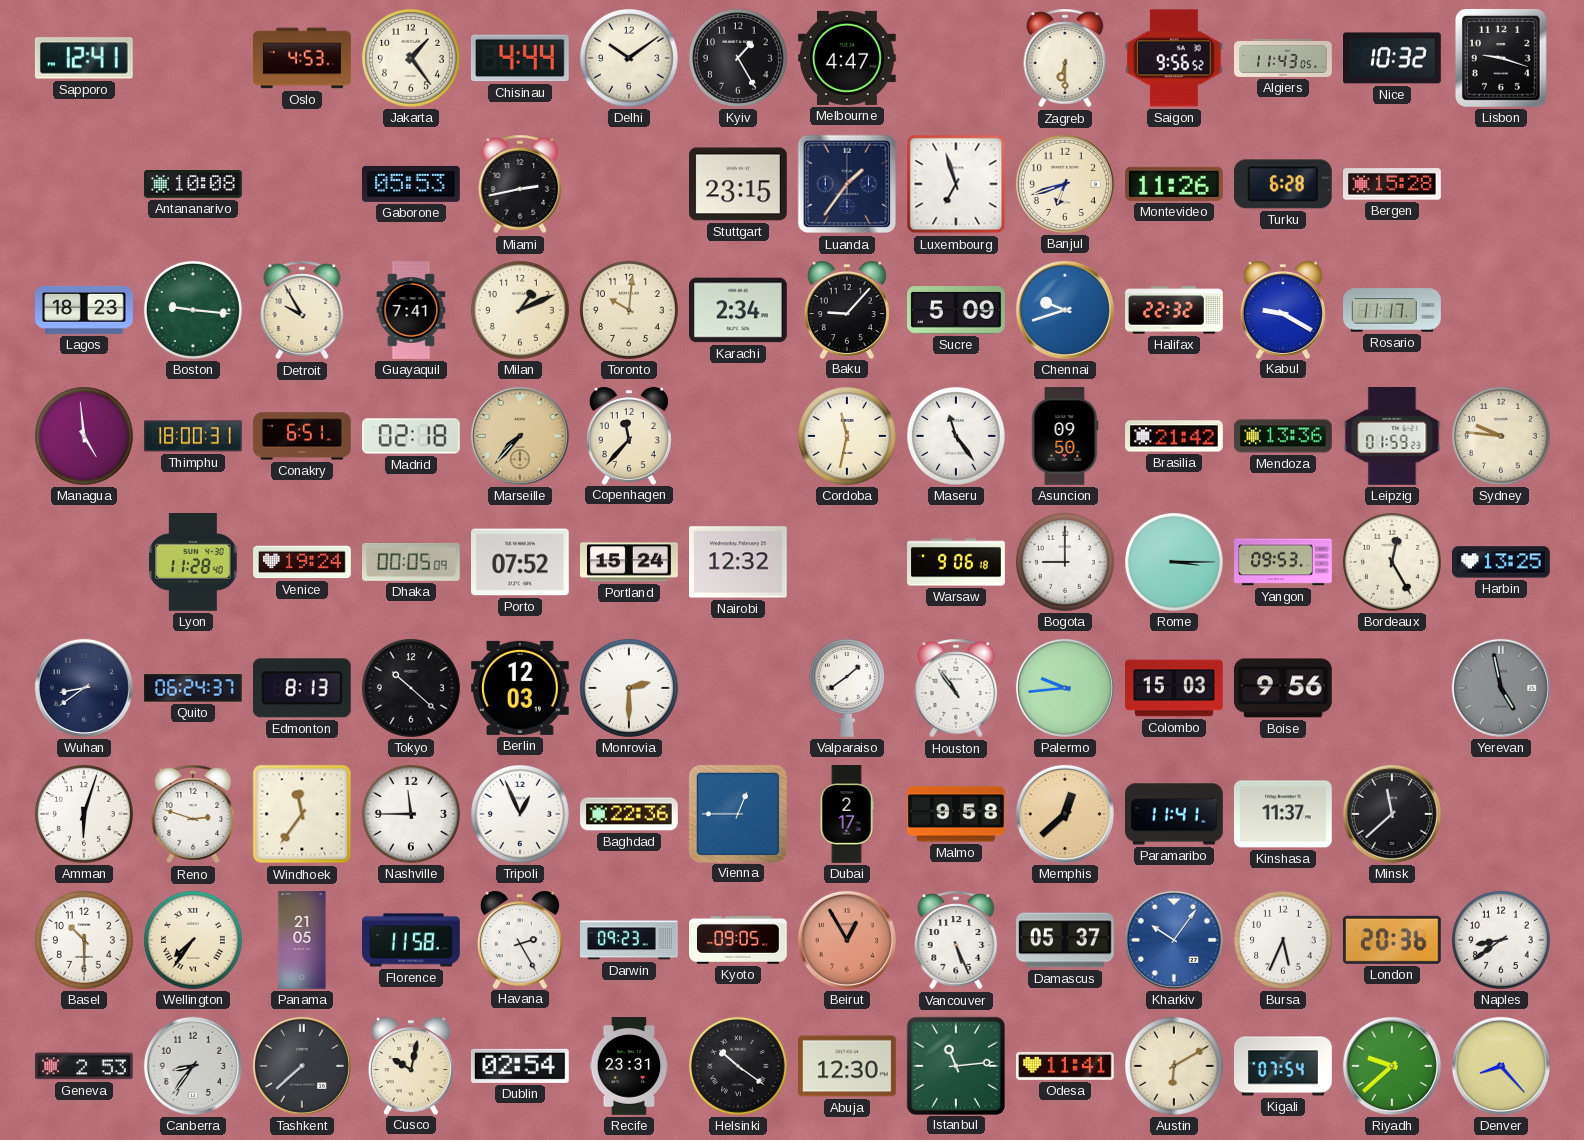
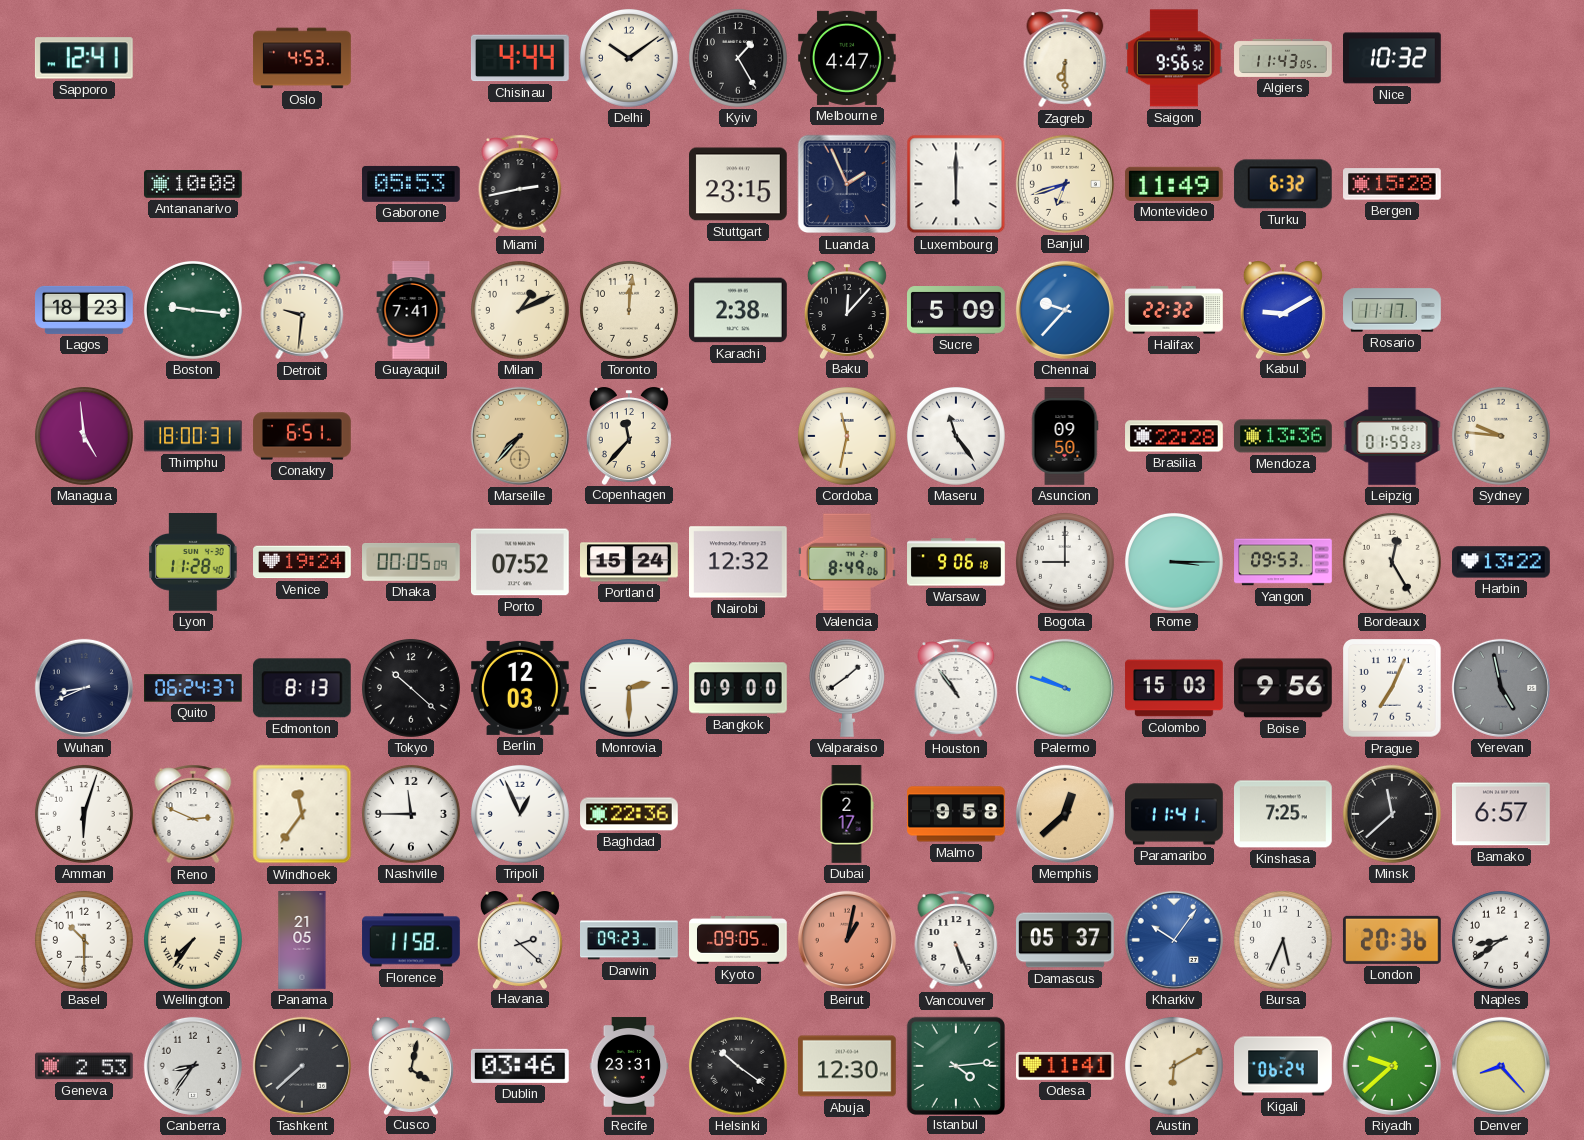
Jakarta: 1:24 -> none
Lisbon: 9:18 -> none
Luanda: 1:36 -> 1:56
Luxembourg: 6:57 -> 6:00
Montevideo: 11:26 -> 11:49
Turku: 6:28 -> 6:32
Detroit: 9:55 -> 9:31
Toronto: 10:01 -> 12:01
Karachi: 2:34 -> 2:38
Baku: 9:07 -> 12:07
Chennai: 9:42 -> 9:37
Kabul: 9:20 -> 9:10
Madrid: 02:18 -> none
Brasilia: 21:42 -> 22:28
Valencia: none -> 8:49
Harbin: 13:25 -> 13:22
Wuhan: 8:39 -> 8:41
Bangkok: none -> 09:00
Palermo: 9:44 -> 9:48
Prague: none -> 7:04
Reno: 2:48 -> 2:49
Vienna: 12:45 -> none
Kinshasa: 11:37 -> 7:25
Bamako: none -> 6:57
Havana: 2:25 -> 2:22
Beirut: 12:55 -> 1:02
Cusco: 10:02 -> 4:02
Dublin: 02:54 -> 03:46
Istanbul: 11:14 -> 4:14
Kigali: 07:54 -> 06:24
